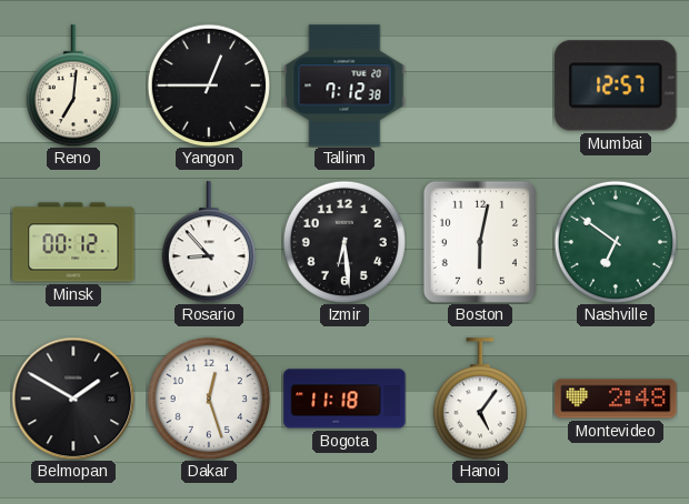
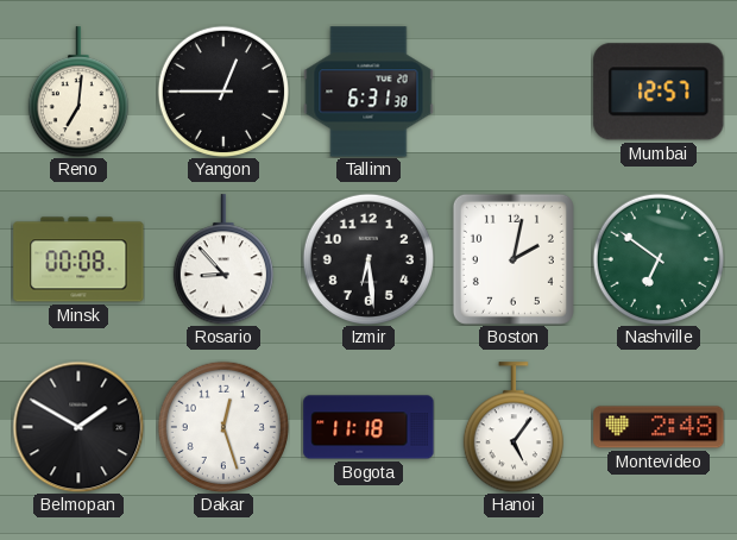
Tallinn: 7:12 -> 6:31
Minsk: 00:12 -> 00:08
Boston: 6:02 -> 2:02
